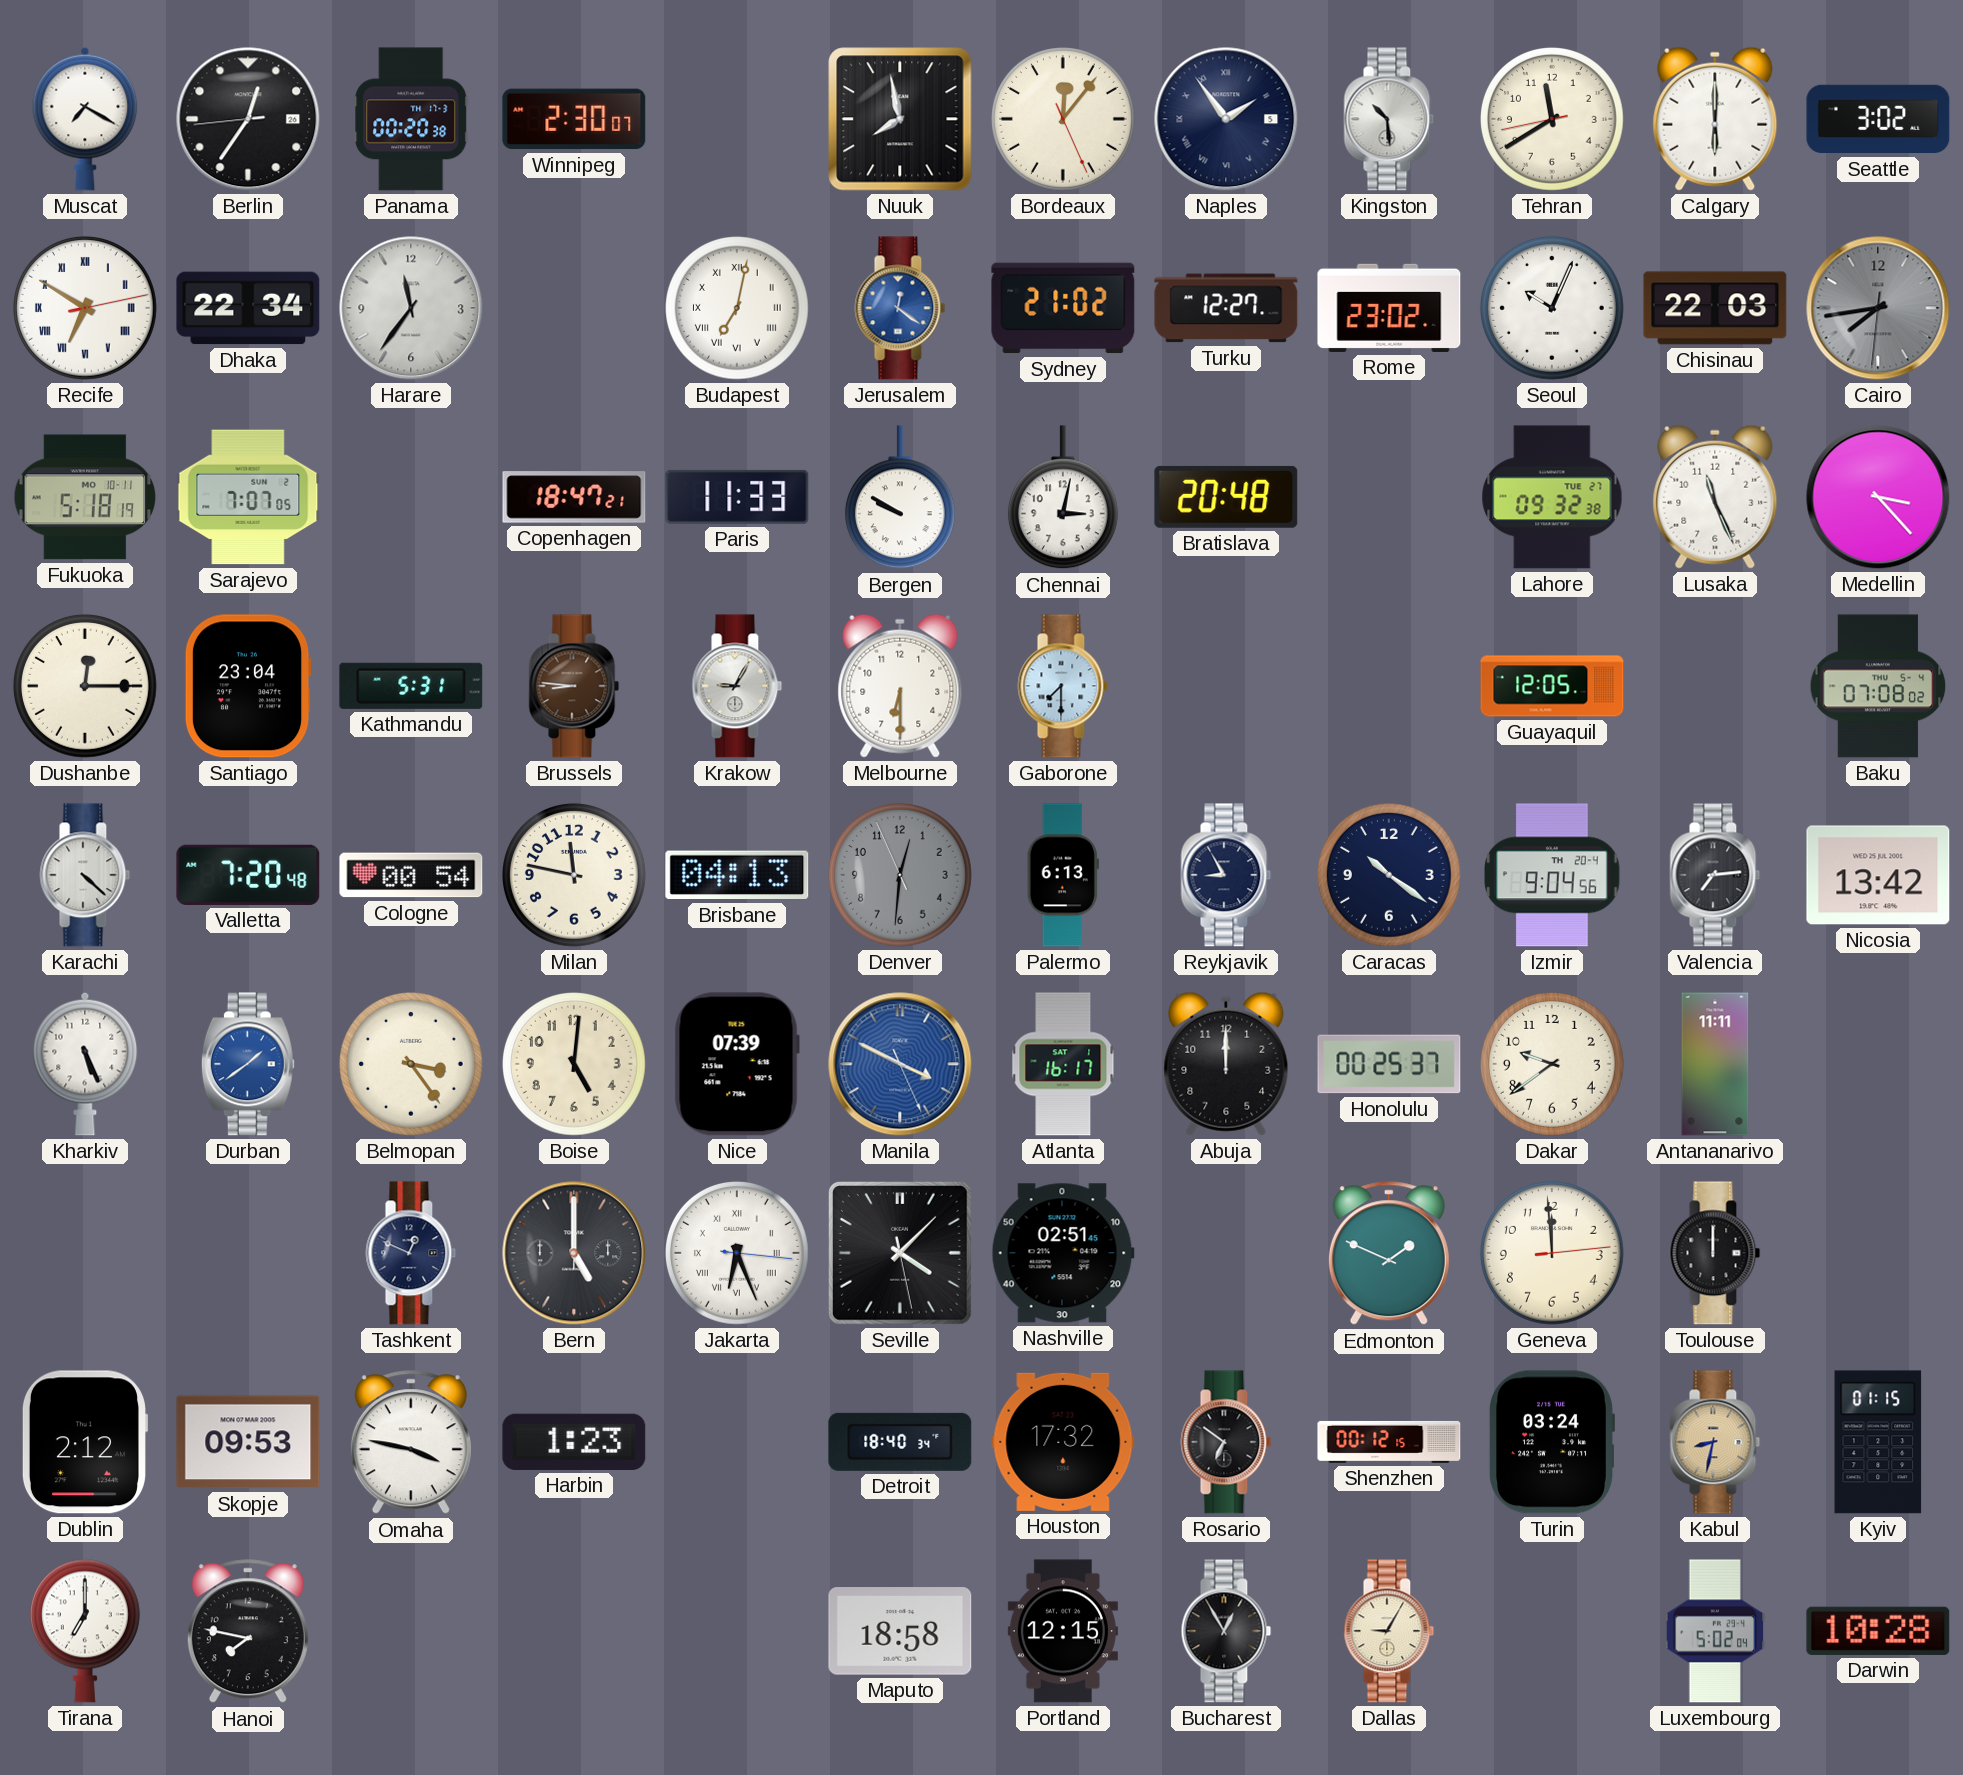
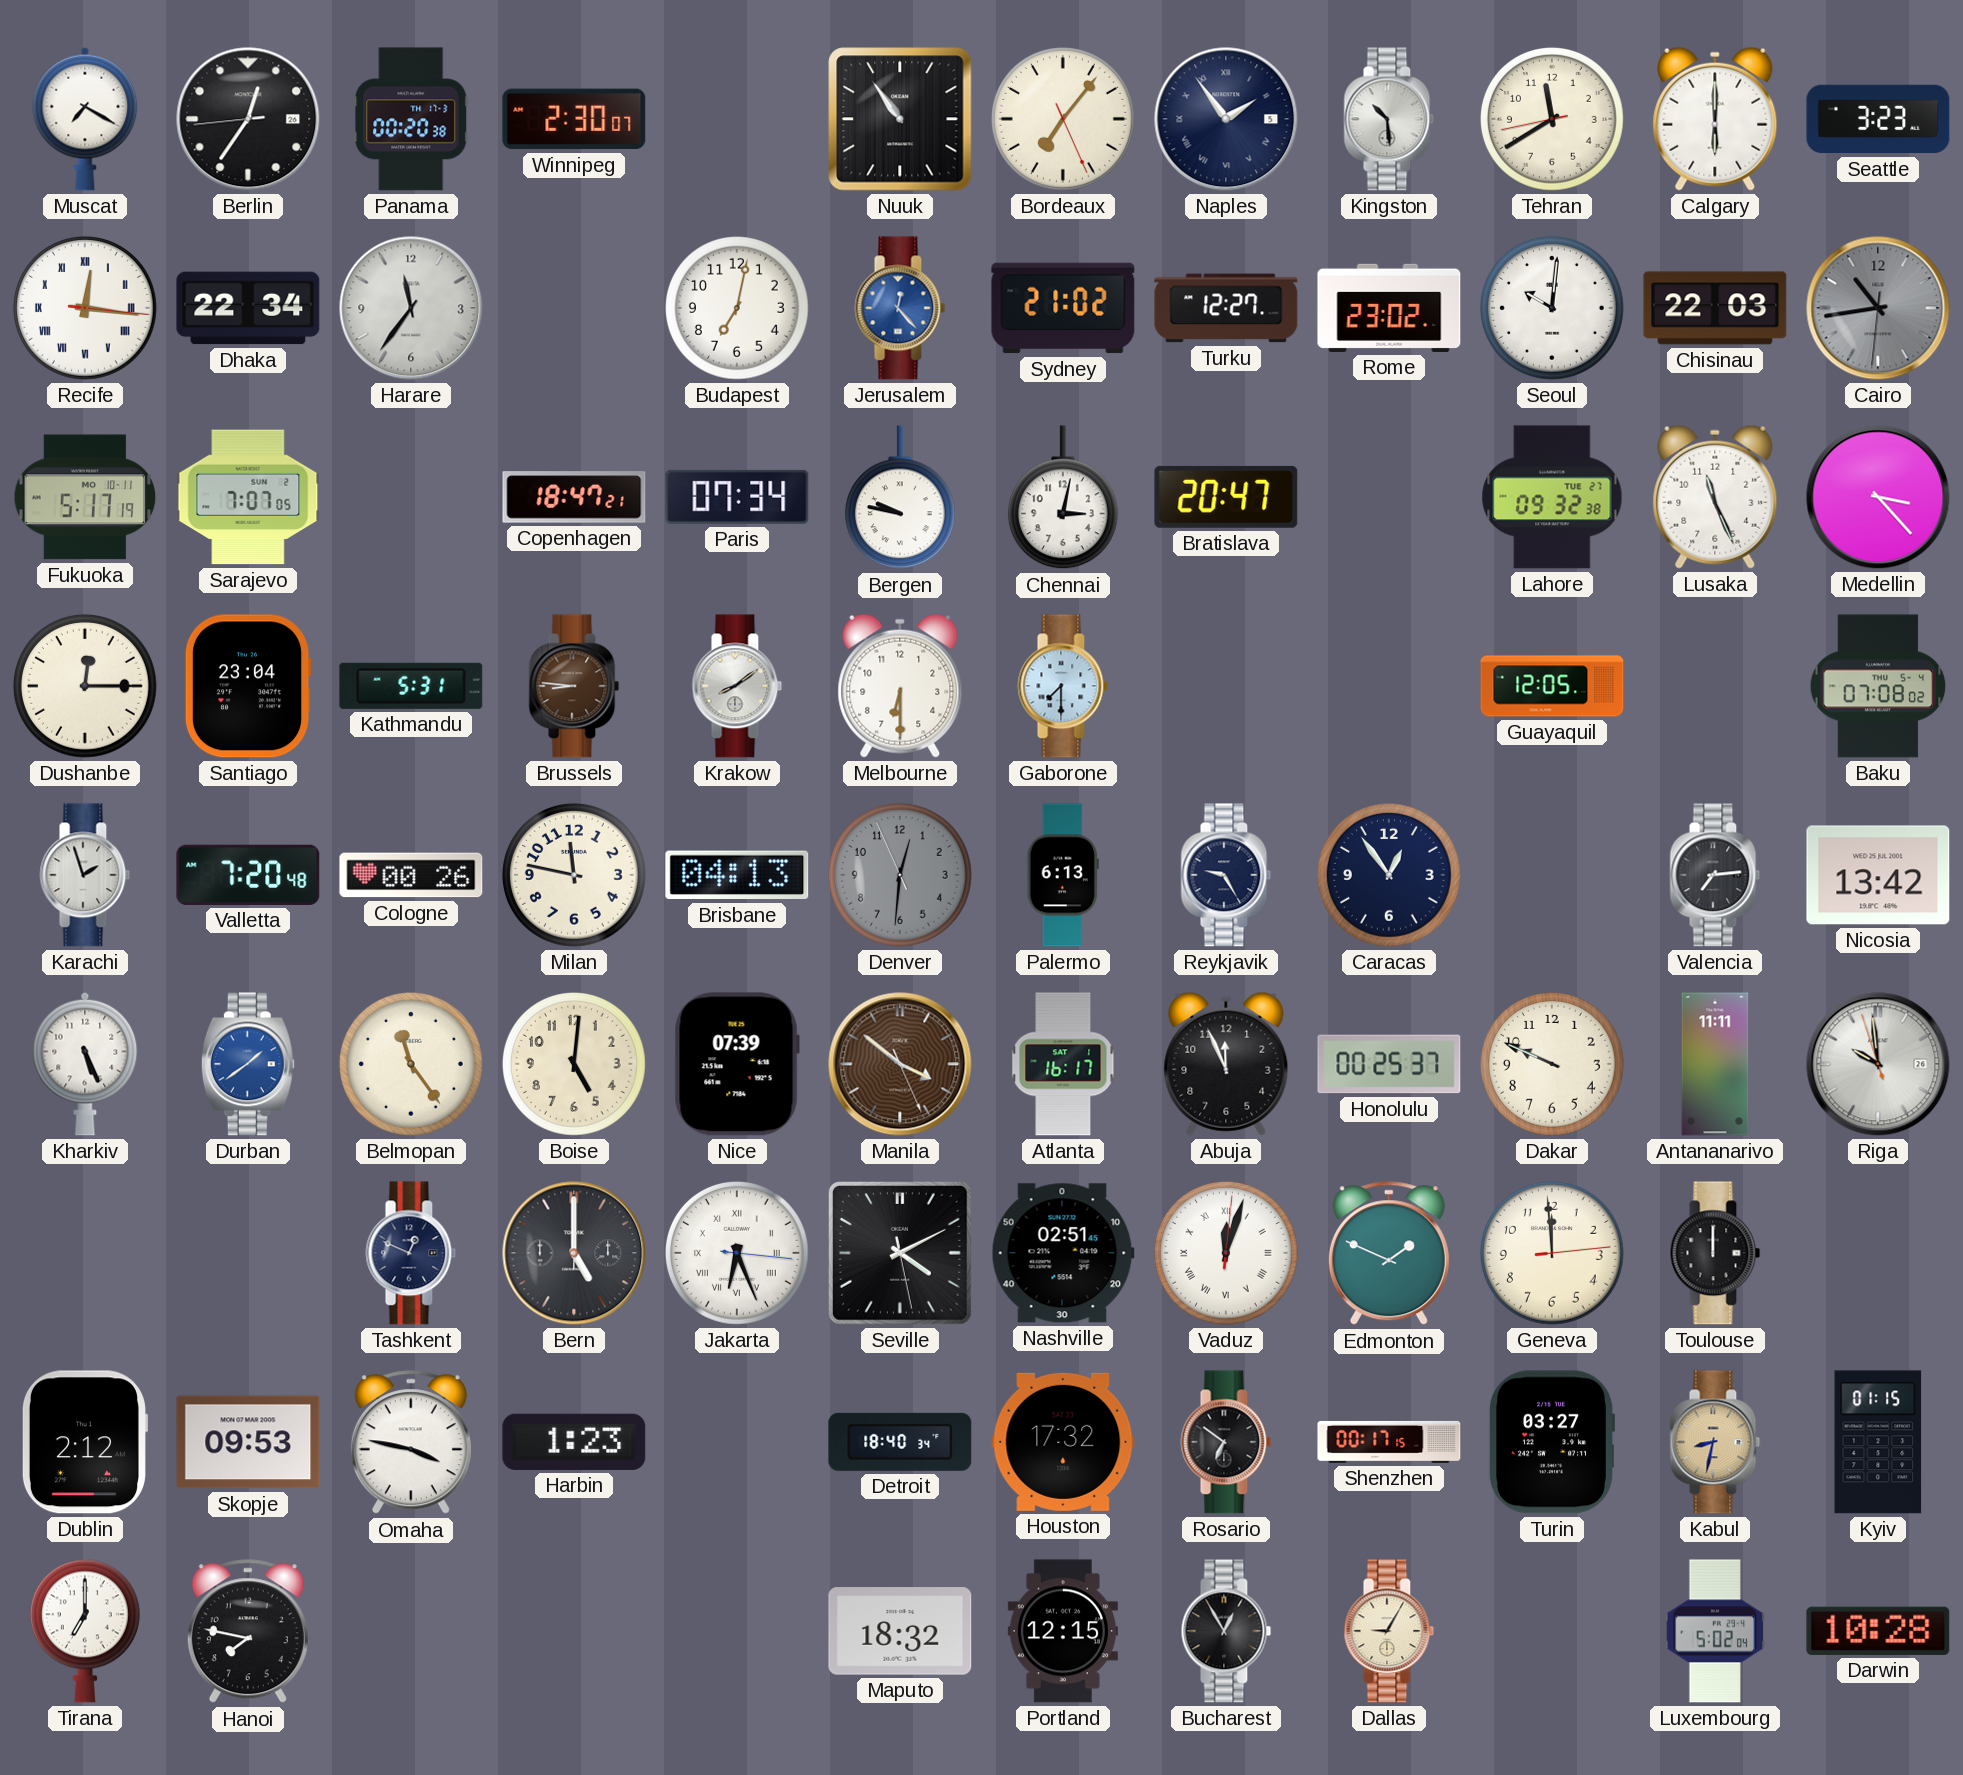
Nuuk: 7:58 -> 10:54
Bordeaux: 12:06 -> 7:06
Seattle: 3:02 -> 3:23
Recife: 6:50 -> 12:16
Budapest numerals: Roman -> Arabic
Jerusalem: 12:21 -> 12:23
Seoul: 10:04 -> 10:01
Cairo: 7:43 -> 10:43
Fukuoka: 5:18 -> 5:17
Paris: 11:33 -> 07:34
Bergen: 9:50 -> 9:47
Bratislava: 20:48 -> 20:47
Krakow: 9:05 -> 8:09
Karachi: 4:22 -> 1:57
Cologne: 00:54 -> 00:26
Reykjavik: 8:55 -> 9:25
Caracas: 10:21 -> 12:54
Izmir: 9:04 -> none
Belmopan: 3:24 -> 11:24
Manila: 3:49 -> 3:51
Manila dial: blue -> brown
Abuja: 12:00 -> 11:56
Dakar: 9:39 -> 9:49
Riga: none -> 9:58
Seville: 4:07 -> 4:10
Vaduz: none -> 12:03
Shenzhen: 00:12 -> 00:17
Turin: 03:24 -> 03:27
Maputo: 18:58 -> 18:32
